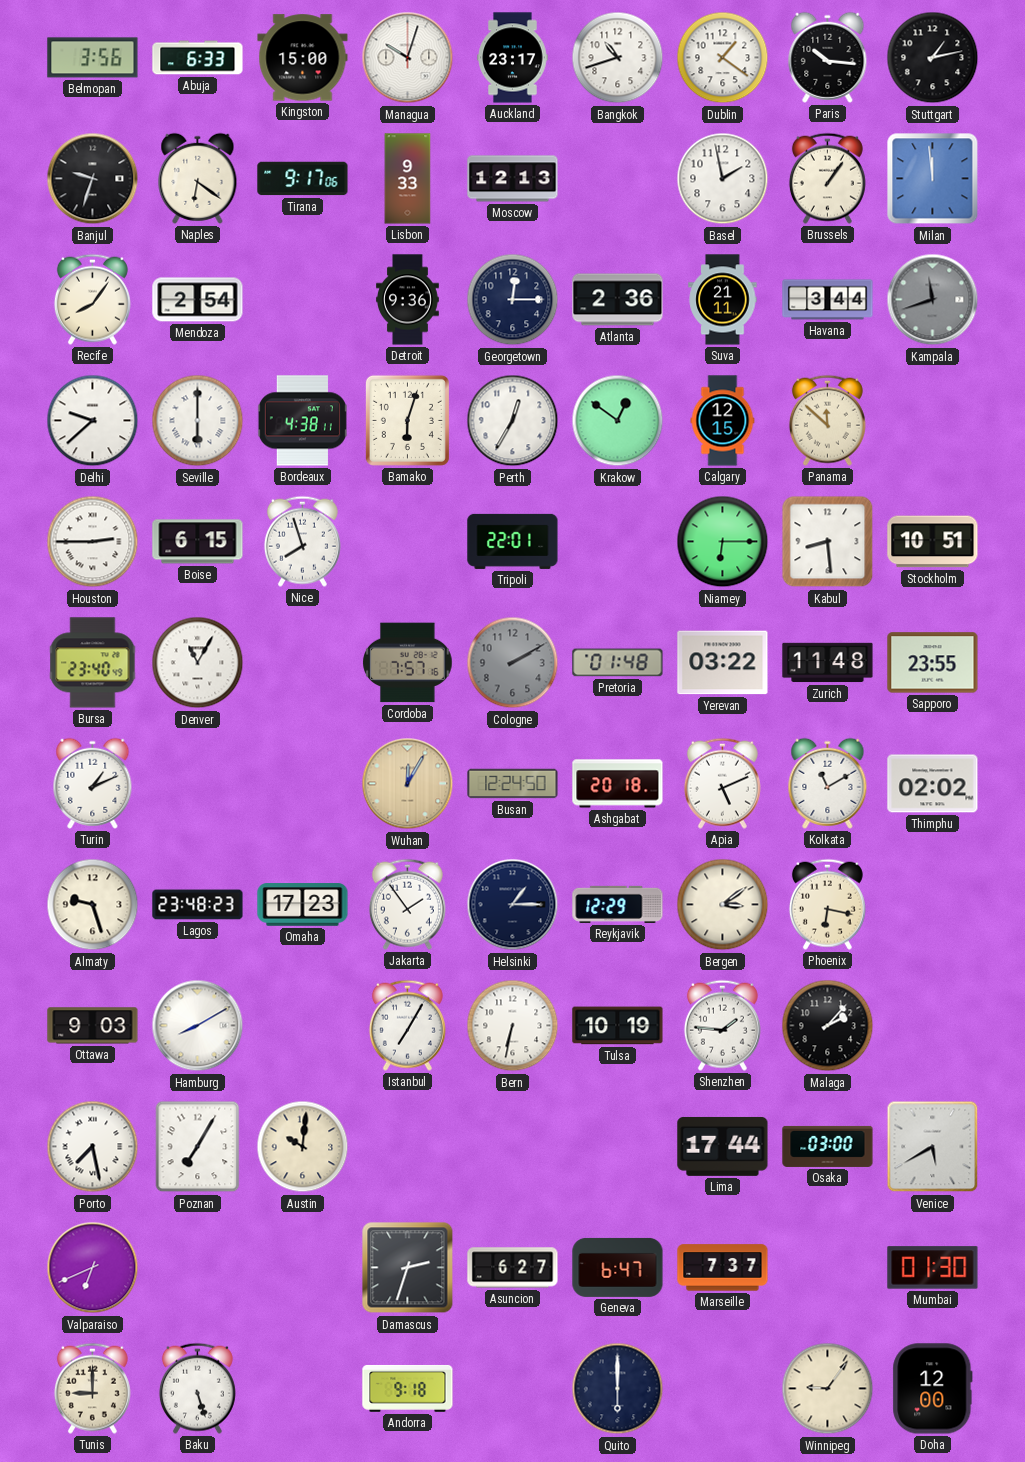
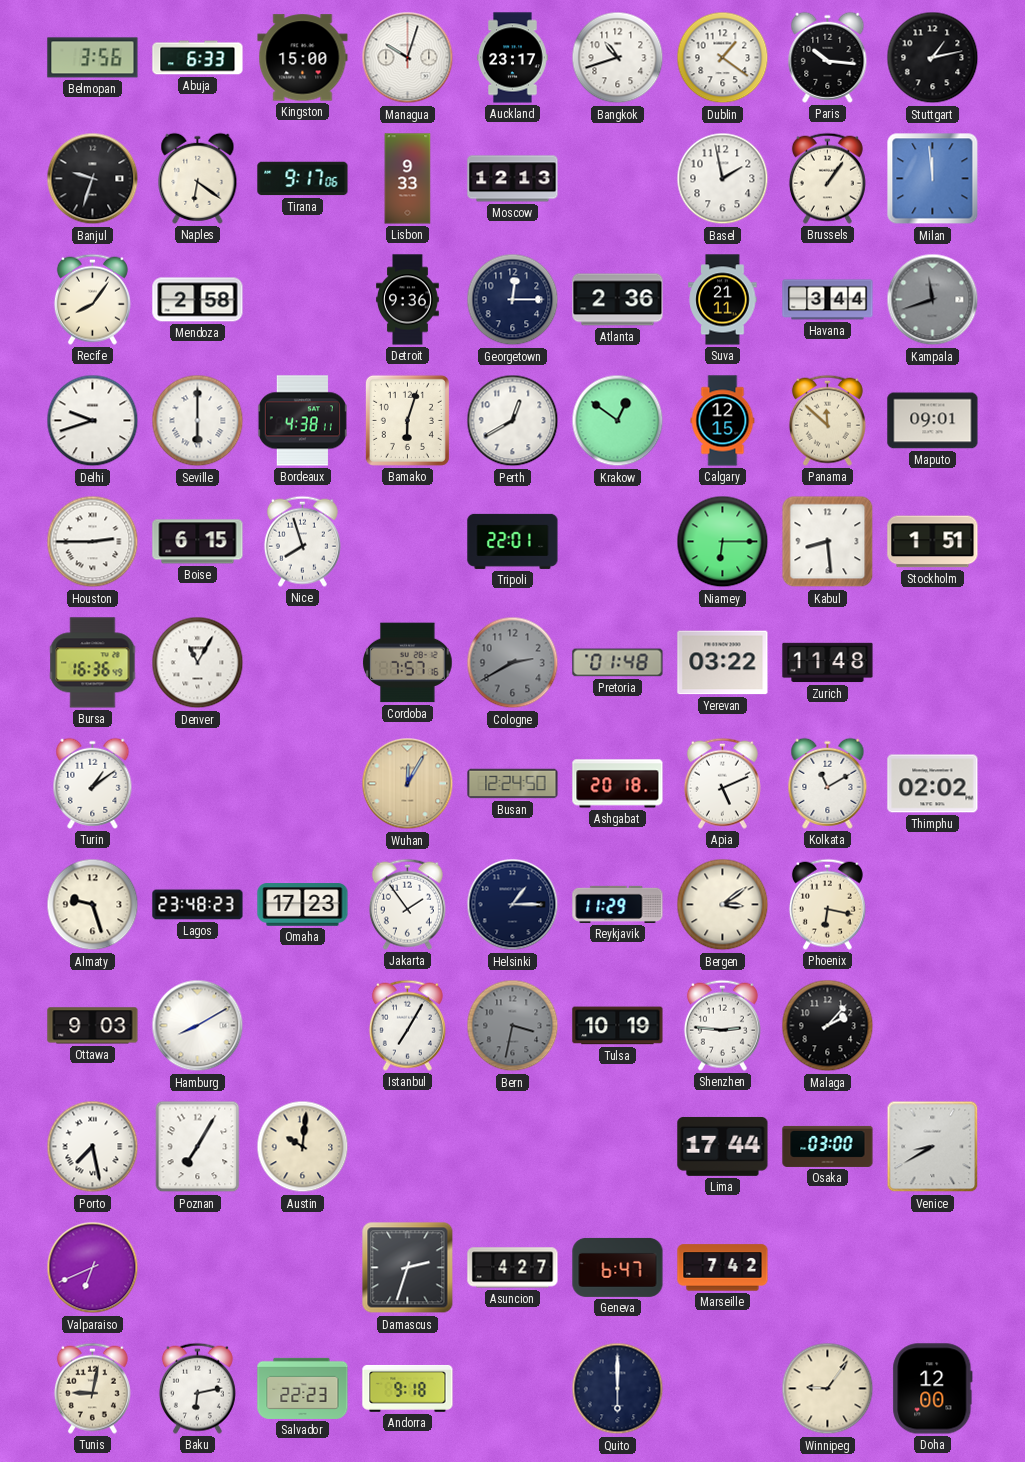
Mendoza: 2:54 -> 2:58
Delhi: 9:38 -> 9:42
Perth: 12:35 -> 12:40
Maputo: none -> 09:01
Stockholm: 10:51 -> 1:51
Bursa: 23:40 -> 16:36
Cologne: 2:10 -> 2:40
Sapporo: 23:55 -> none
Turin: 1:11 -> 1:09
Reykjavik: 12:29 -> 11:29
Bern: 6:32 -> 3:32
Bern dial: white -> grey
Shenzhen: 1:46 -> 2:46
Venice: 5:40 -> 8:40
Asuncion: 6:27 -> 4:27
Marseille: 7:37 -> 7:42
Mumbai: 01:30 -> none
Tunis: 9:00 -> 9:02
Baku: 5:27 -> 6:13
Salvador: none -> 22:23
